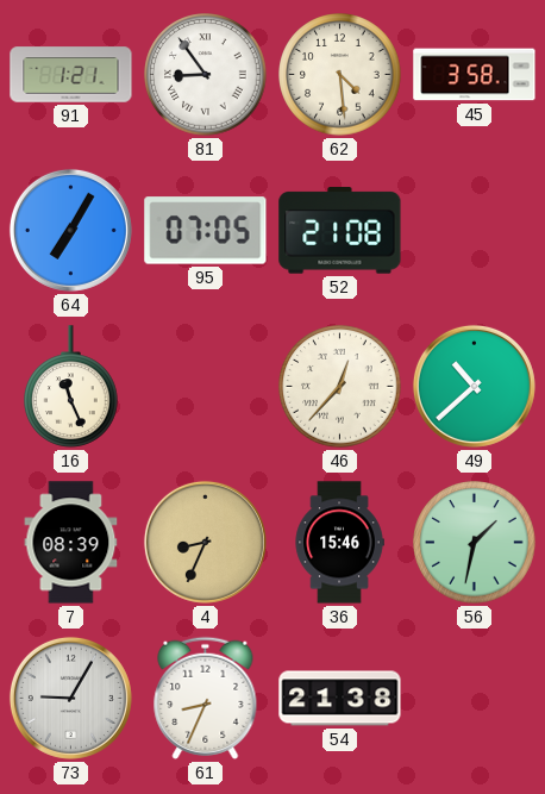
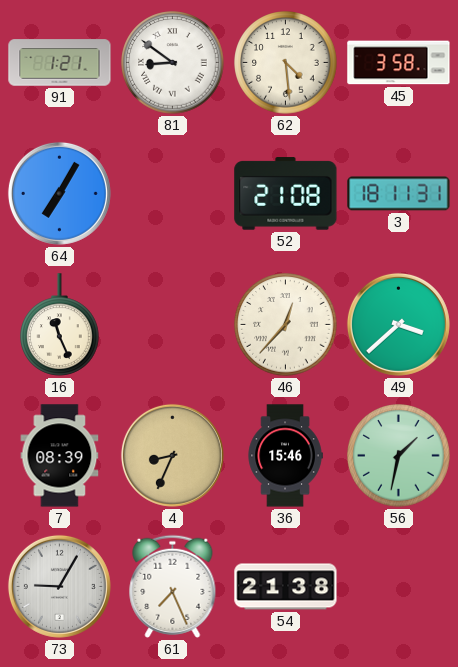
81: 8:54 -> 8:51
95: 07:05 -> none
3: none -> 18:11
49: 10:38 -> 3:38
61: 8:34 -> 7:26
